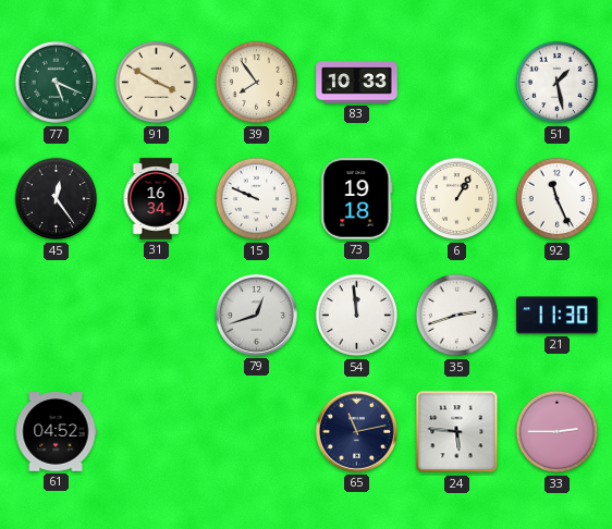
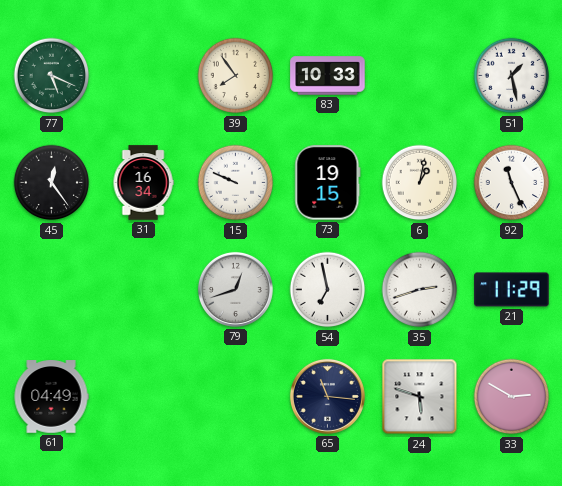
91: 3:50 -> none
73: 19:18 -> 19:15
6: 1:05 -> 1:02
54: 11:59 -> 6:58
21: 11:30 -> 11:29
61: 04:52 -> 04:49
65: 11:13 -> 11:16
24: 5:46 -> 5:48
33: 2:45 -> 2:50
